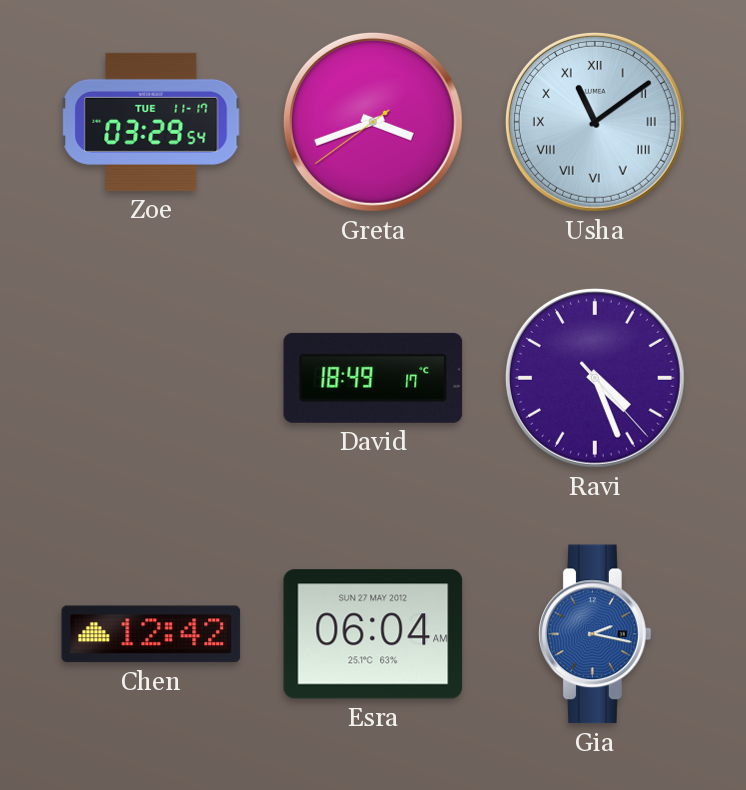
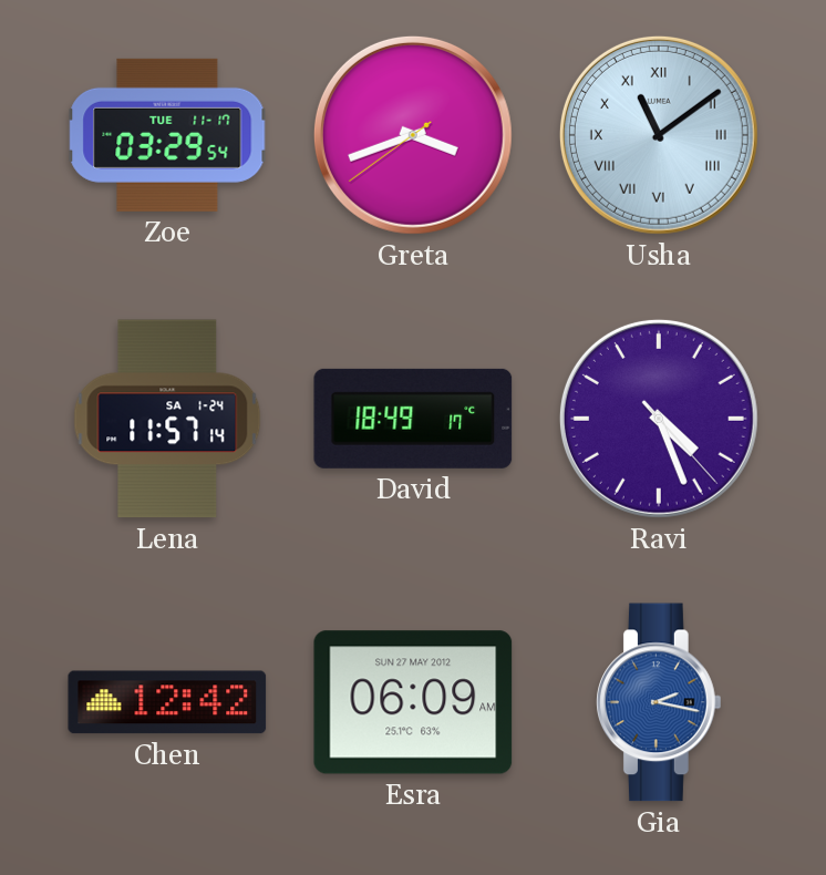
Lena: none -> 11:57
Esra: 06:04 -> 06:09
